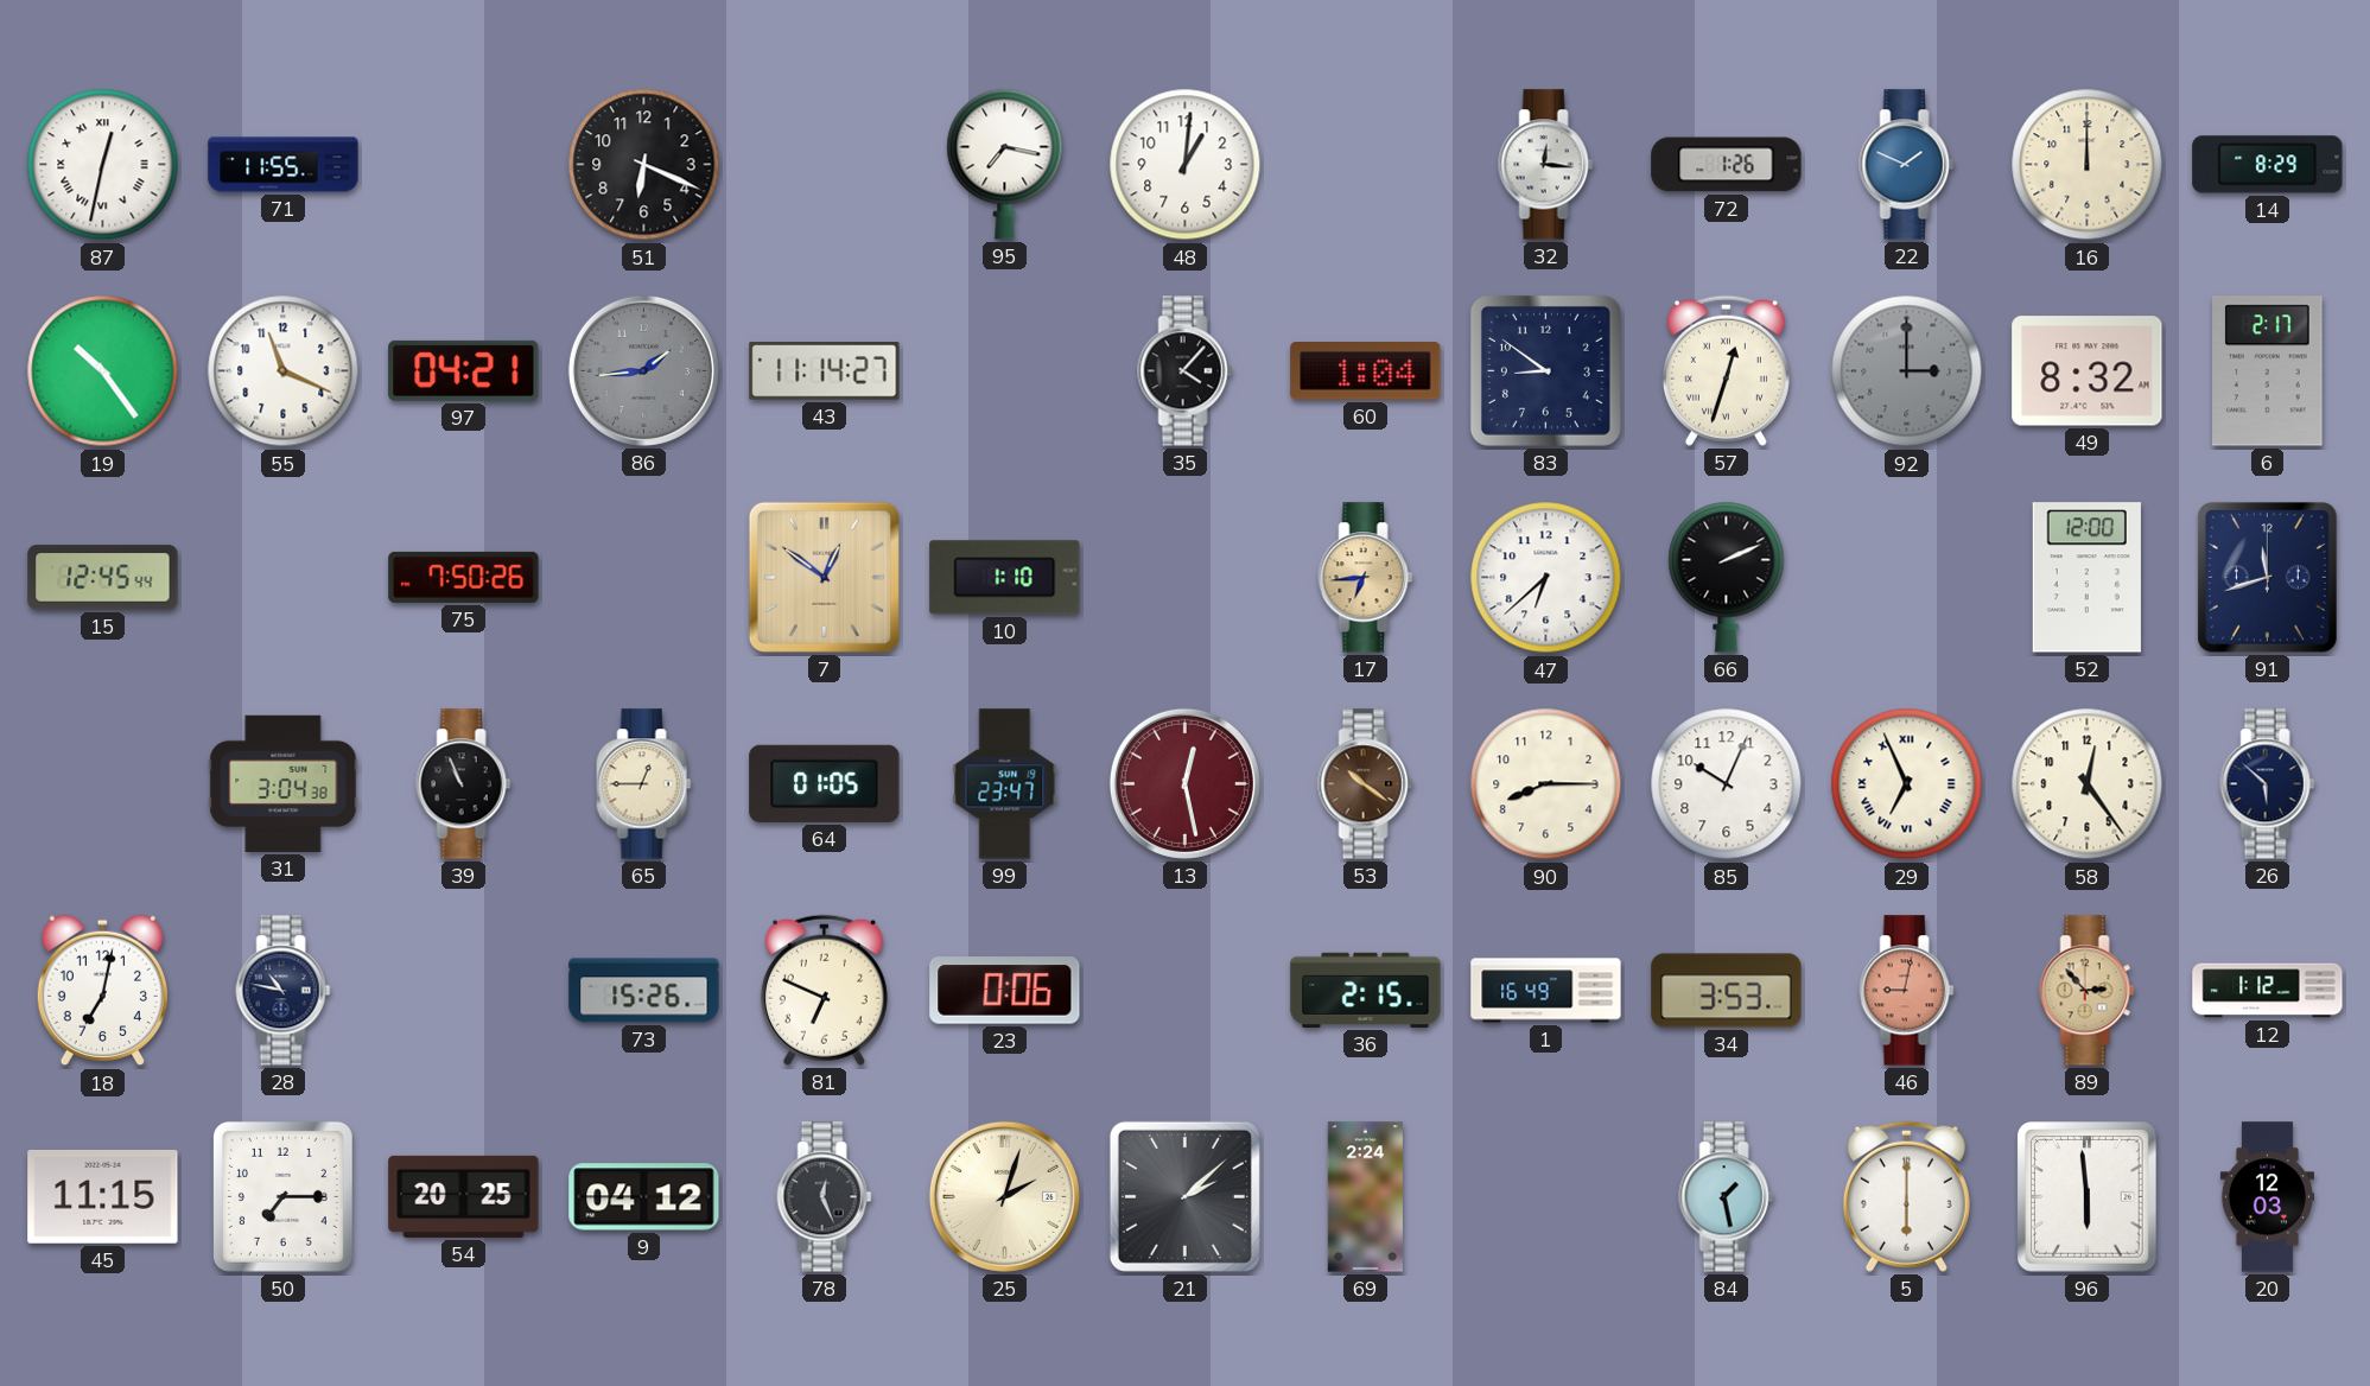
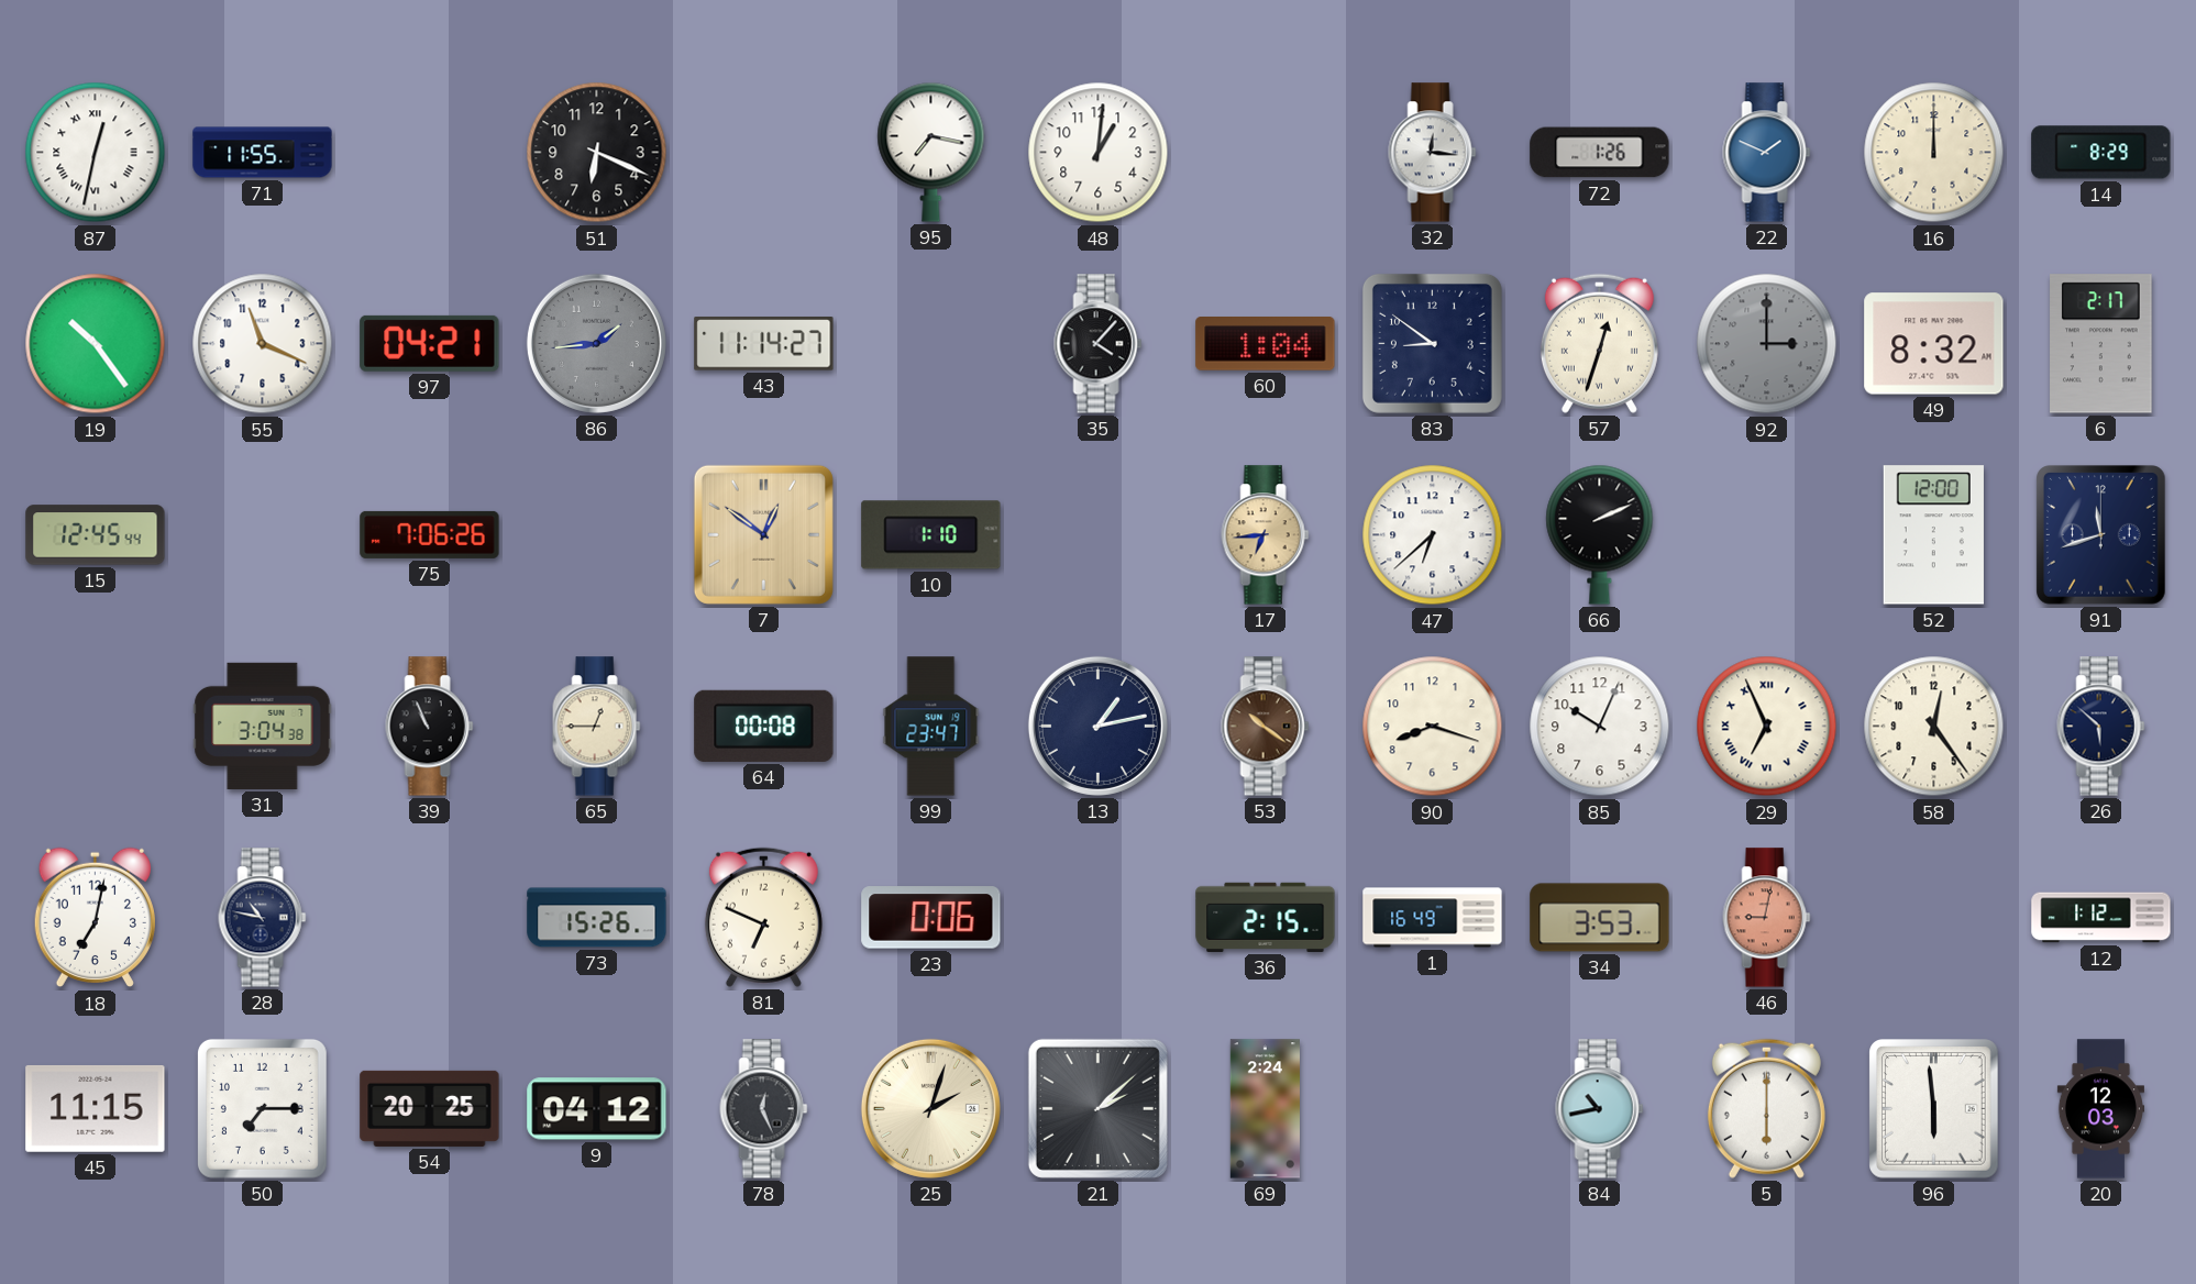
75: 7:50 -> 7:06
64: 01:05 -> 00:08
13: 12:28 -> 1:13
13 dial: burgundy -> navy
90: 8:15 -> 8:18
89: 2:53 -> none
84: 1:28 -> 10:43
